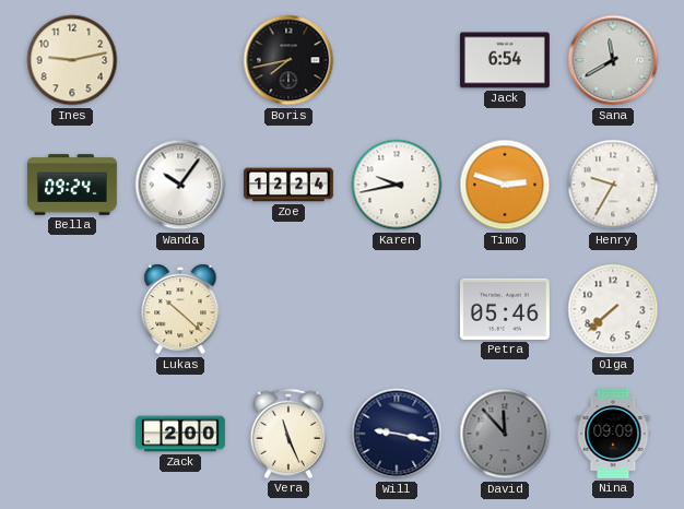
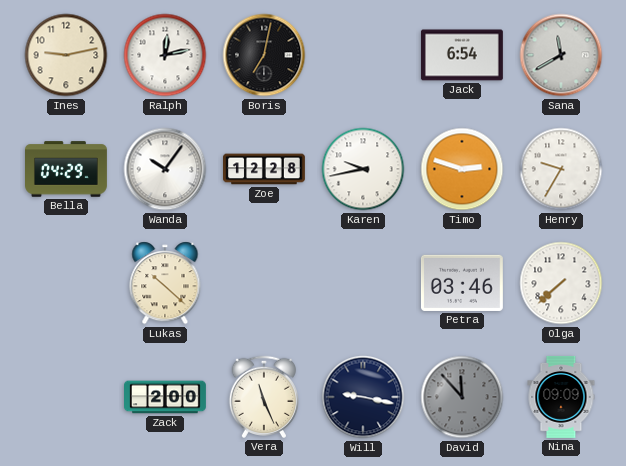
Ralph: none -> 12:13
Boris: 7:43 -> 7:02
Bella: 09:24 -> 04:29
Zoe: 12:24 -> 12:28
Petra: 05:46 -> 03:46
